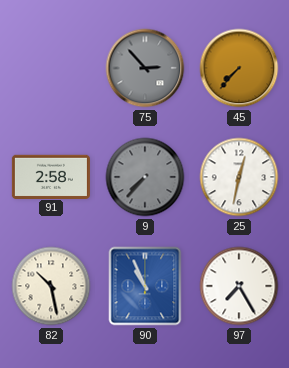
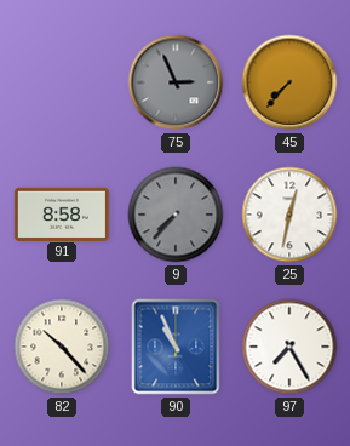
75: 2:53 -> 2:56
91: 2:58 -> 8:58
82: 10:28 -> 10:23
